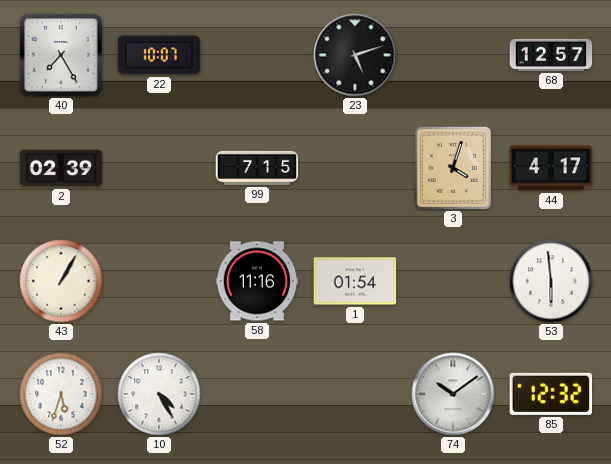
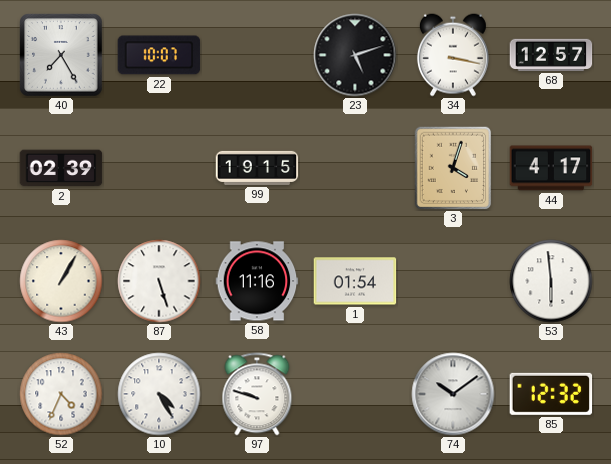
34: none -> 3:17
99: 7:15 -> 19:15
87: none -> 5:27
52: 5:33 -> 4:34
97: none -> 9:48
